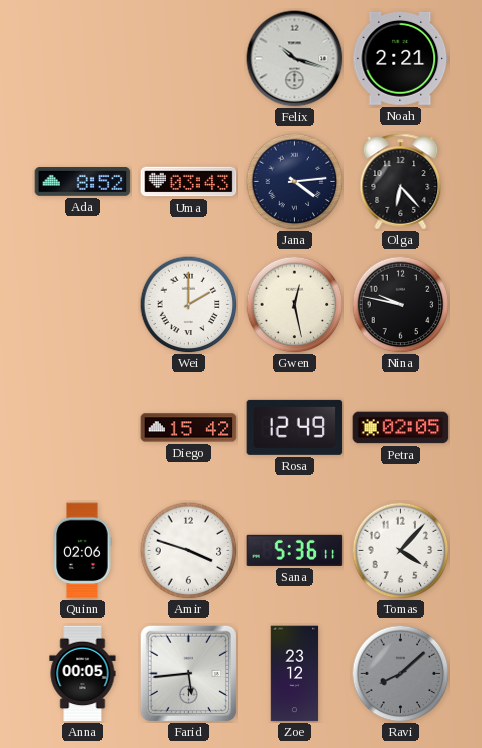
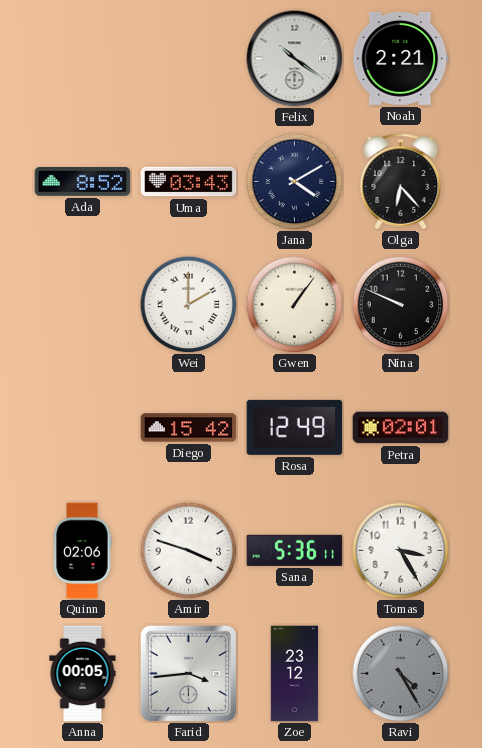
Felix: 10:18 -> 10:21
Jana: 4:14 -> 4:10
Gwen: 12:28 -> 1:06
Nina: 9:47 -> 9:49
Petra: 02:05 -> 02:01
Tomas: 4:07 -> 3:25
Farid: 5:44 -> 3:44
Ravi: 8:08 -> 4:25
